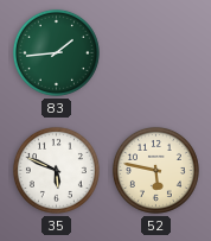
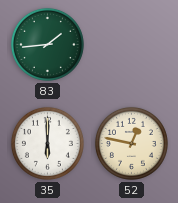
35: 5:49 -> 6:00
52: 5:47 -> 12:47
